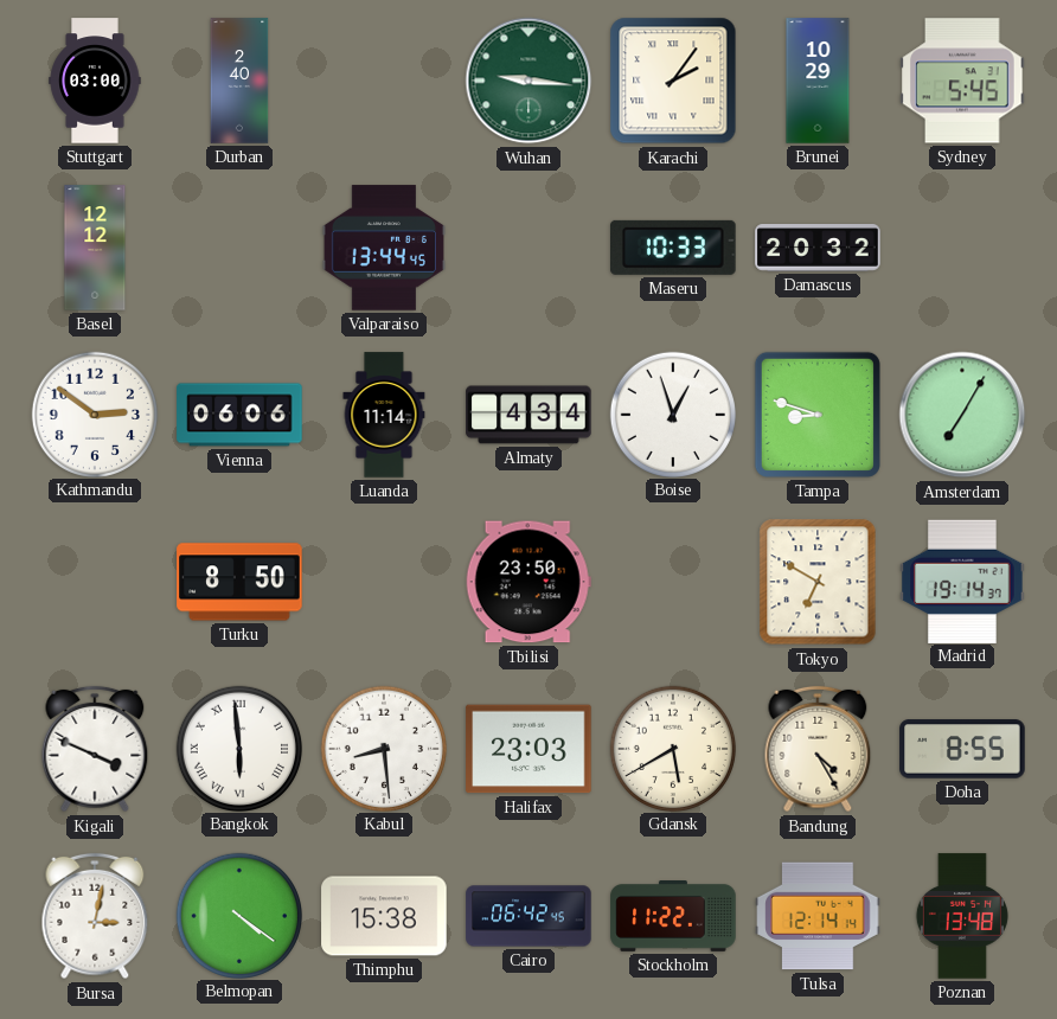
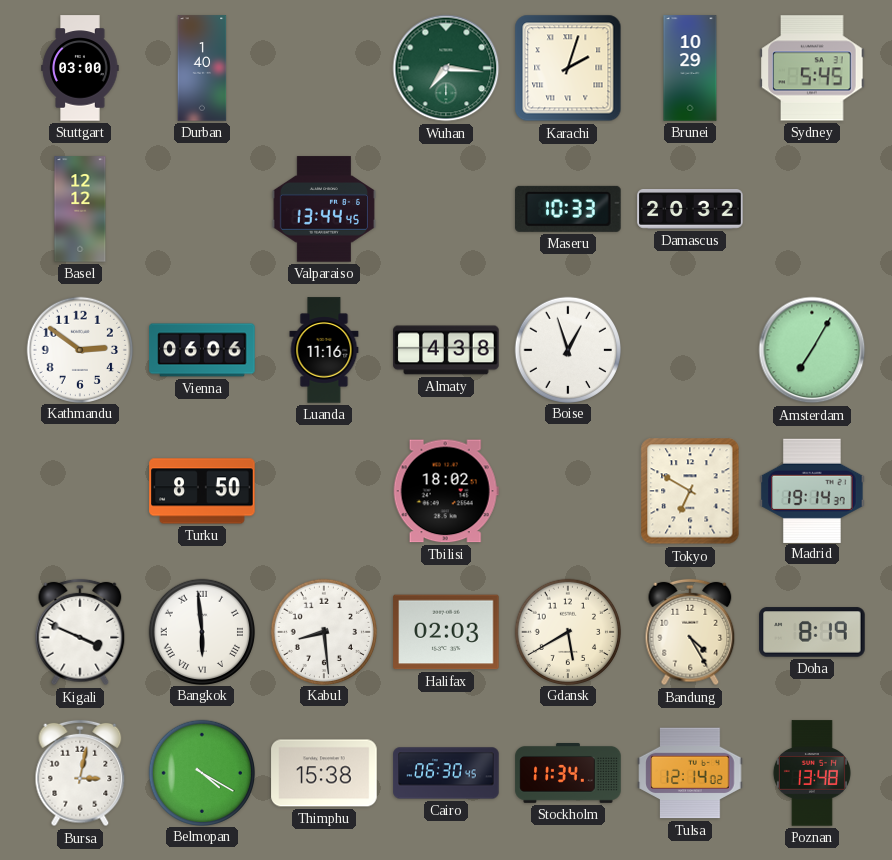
Durban: 2:40 -> 1:40
Wuhan: 9:16 -> 7:16
Karachi: 2:06 -> 2:03
Luanda: 11:14 -> 11:16
Almaty: 4:34 -> 4:38
Tampa: 8:48 -> none
Tbilisi: 23:50 -> 18:02
Halifax: 23:03 -> 02:03
Doha: 8:55 -> 8:19
Belmopan: 4:21 -> 4:20
Cairo: 06:42 -> 06:30
Stockholm: 11:22 -> 11:34
Tulsa: 12:14:14 -> 12:14:02
